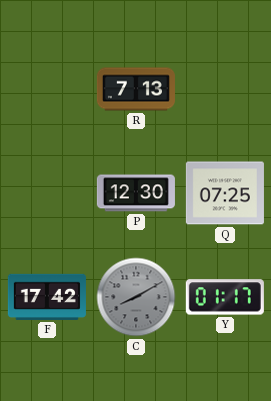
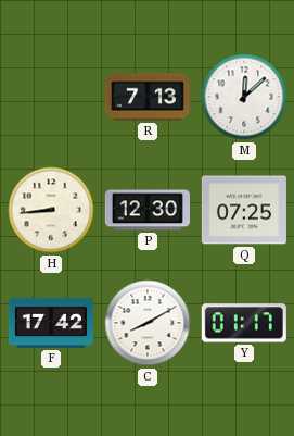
M: none -> 12:08
H: none -> 8:44
C dial: grey -> white
